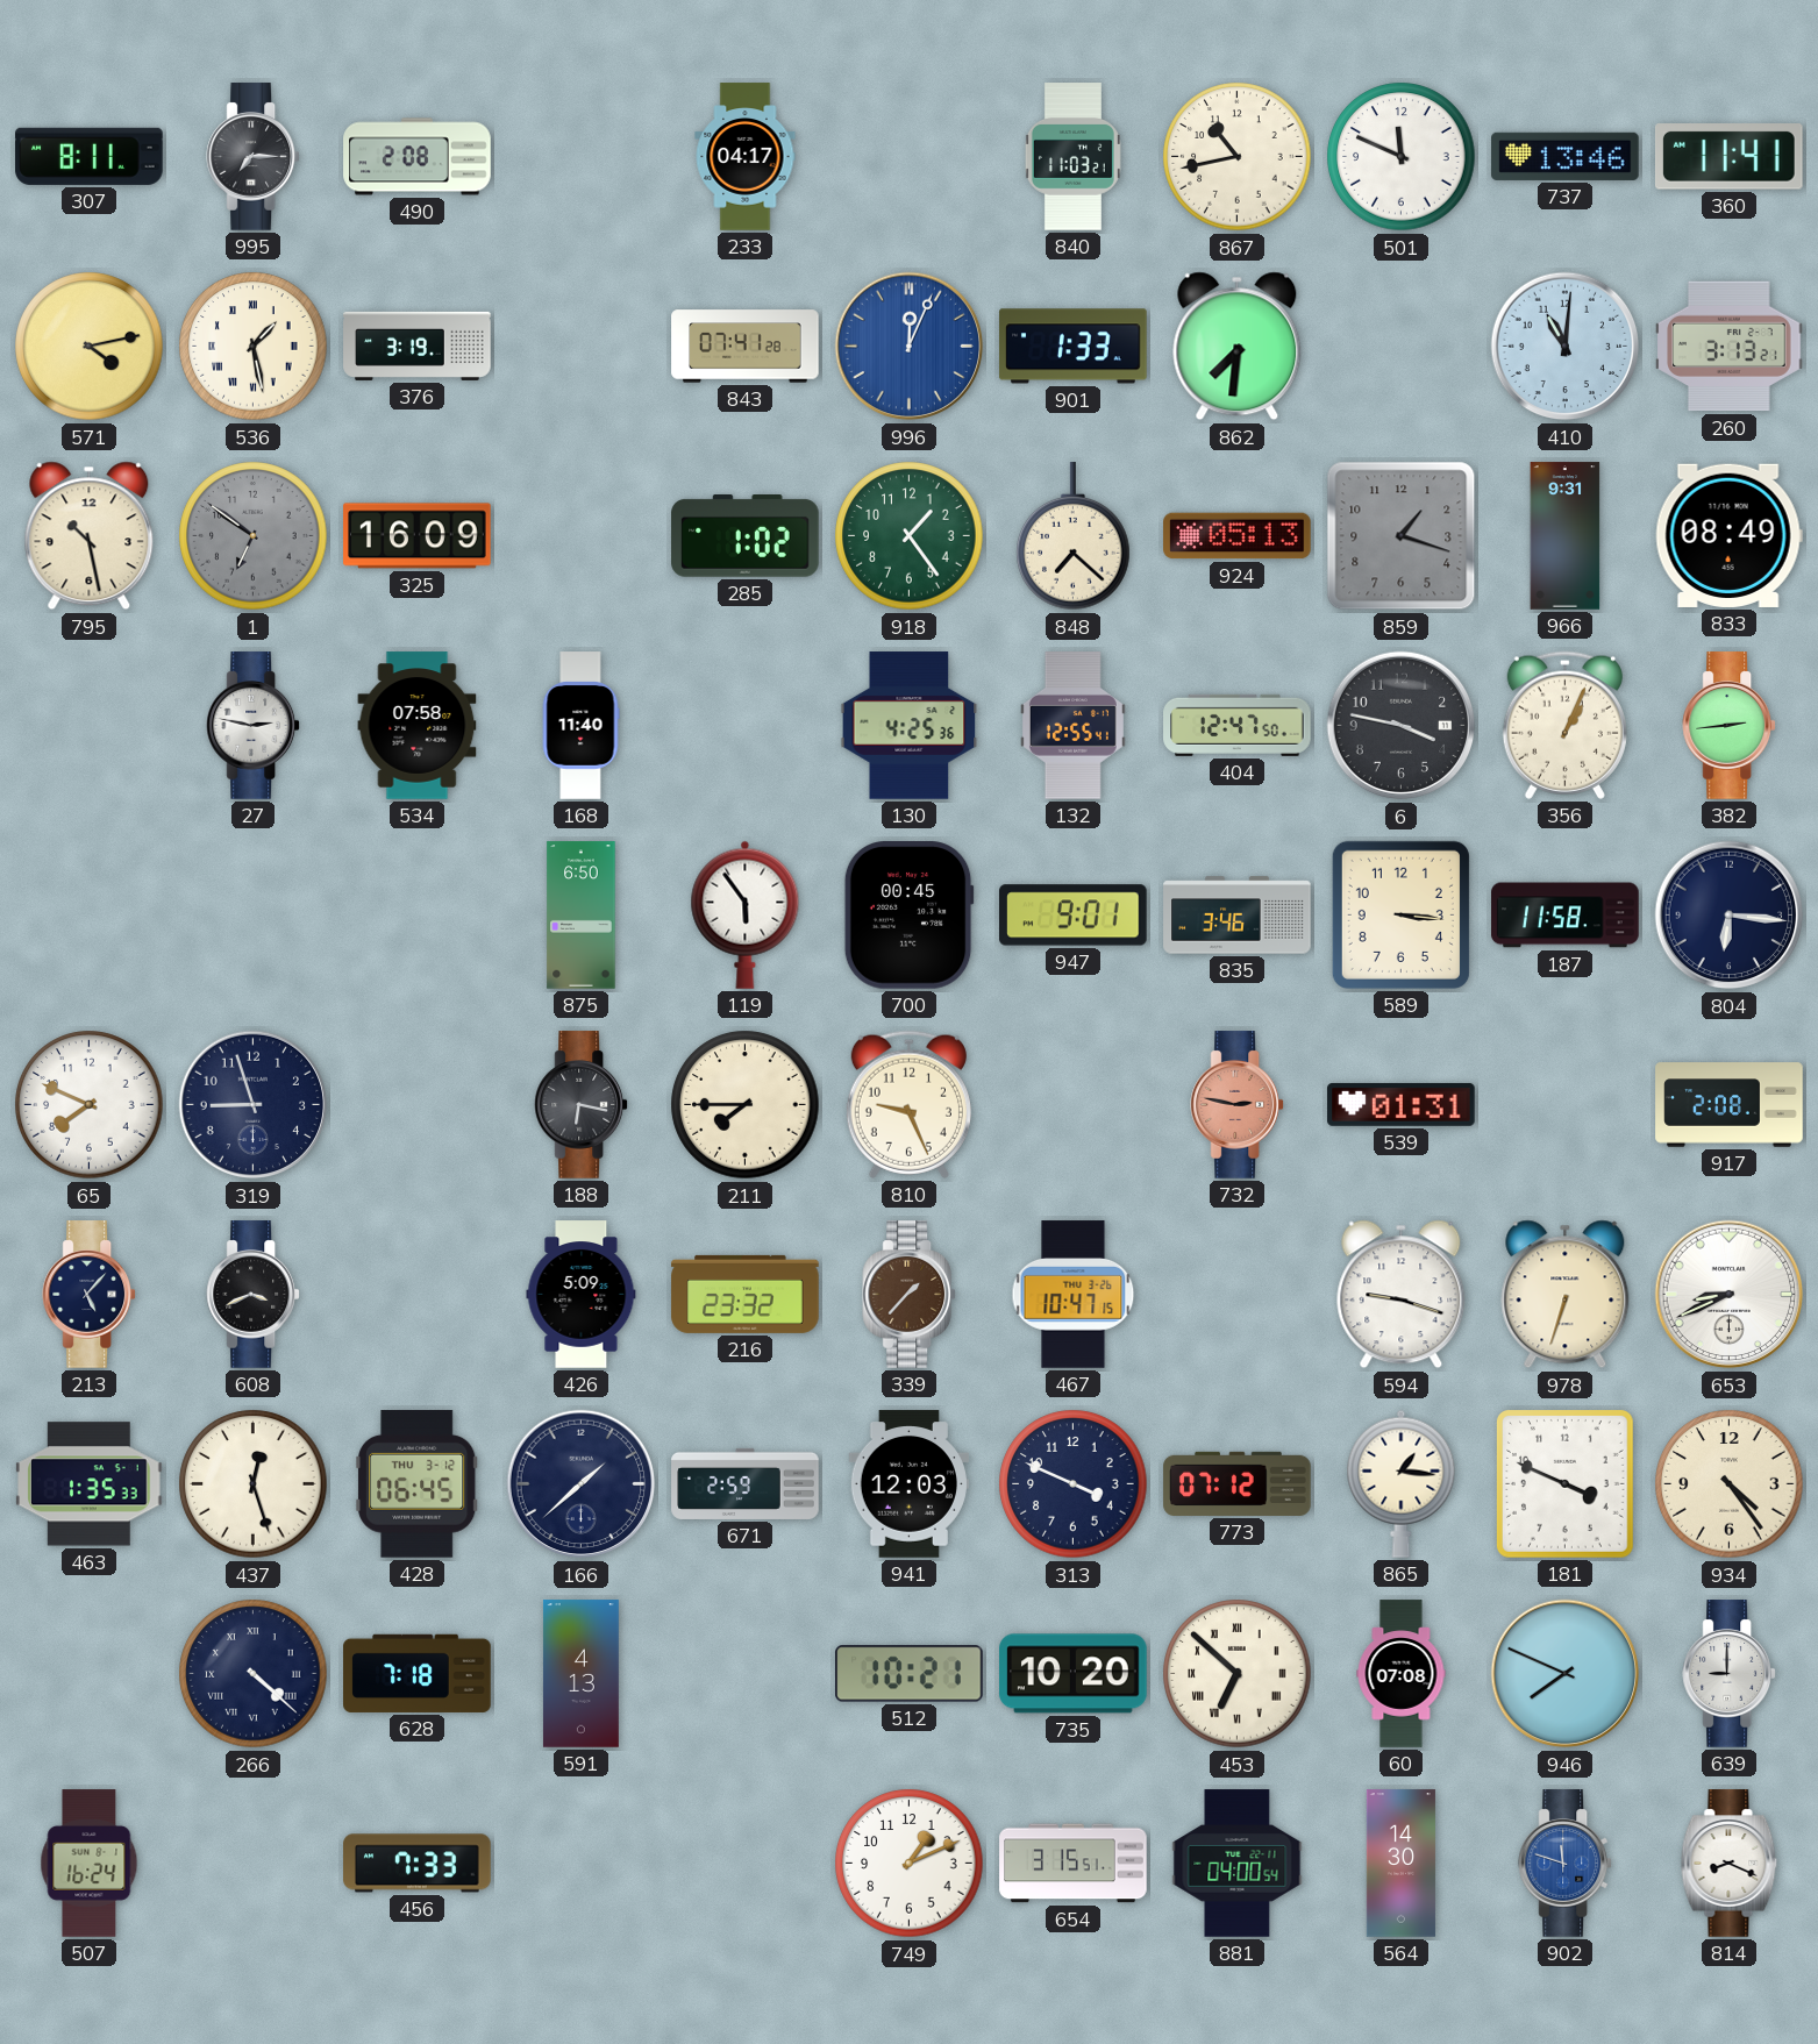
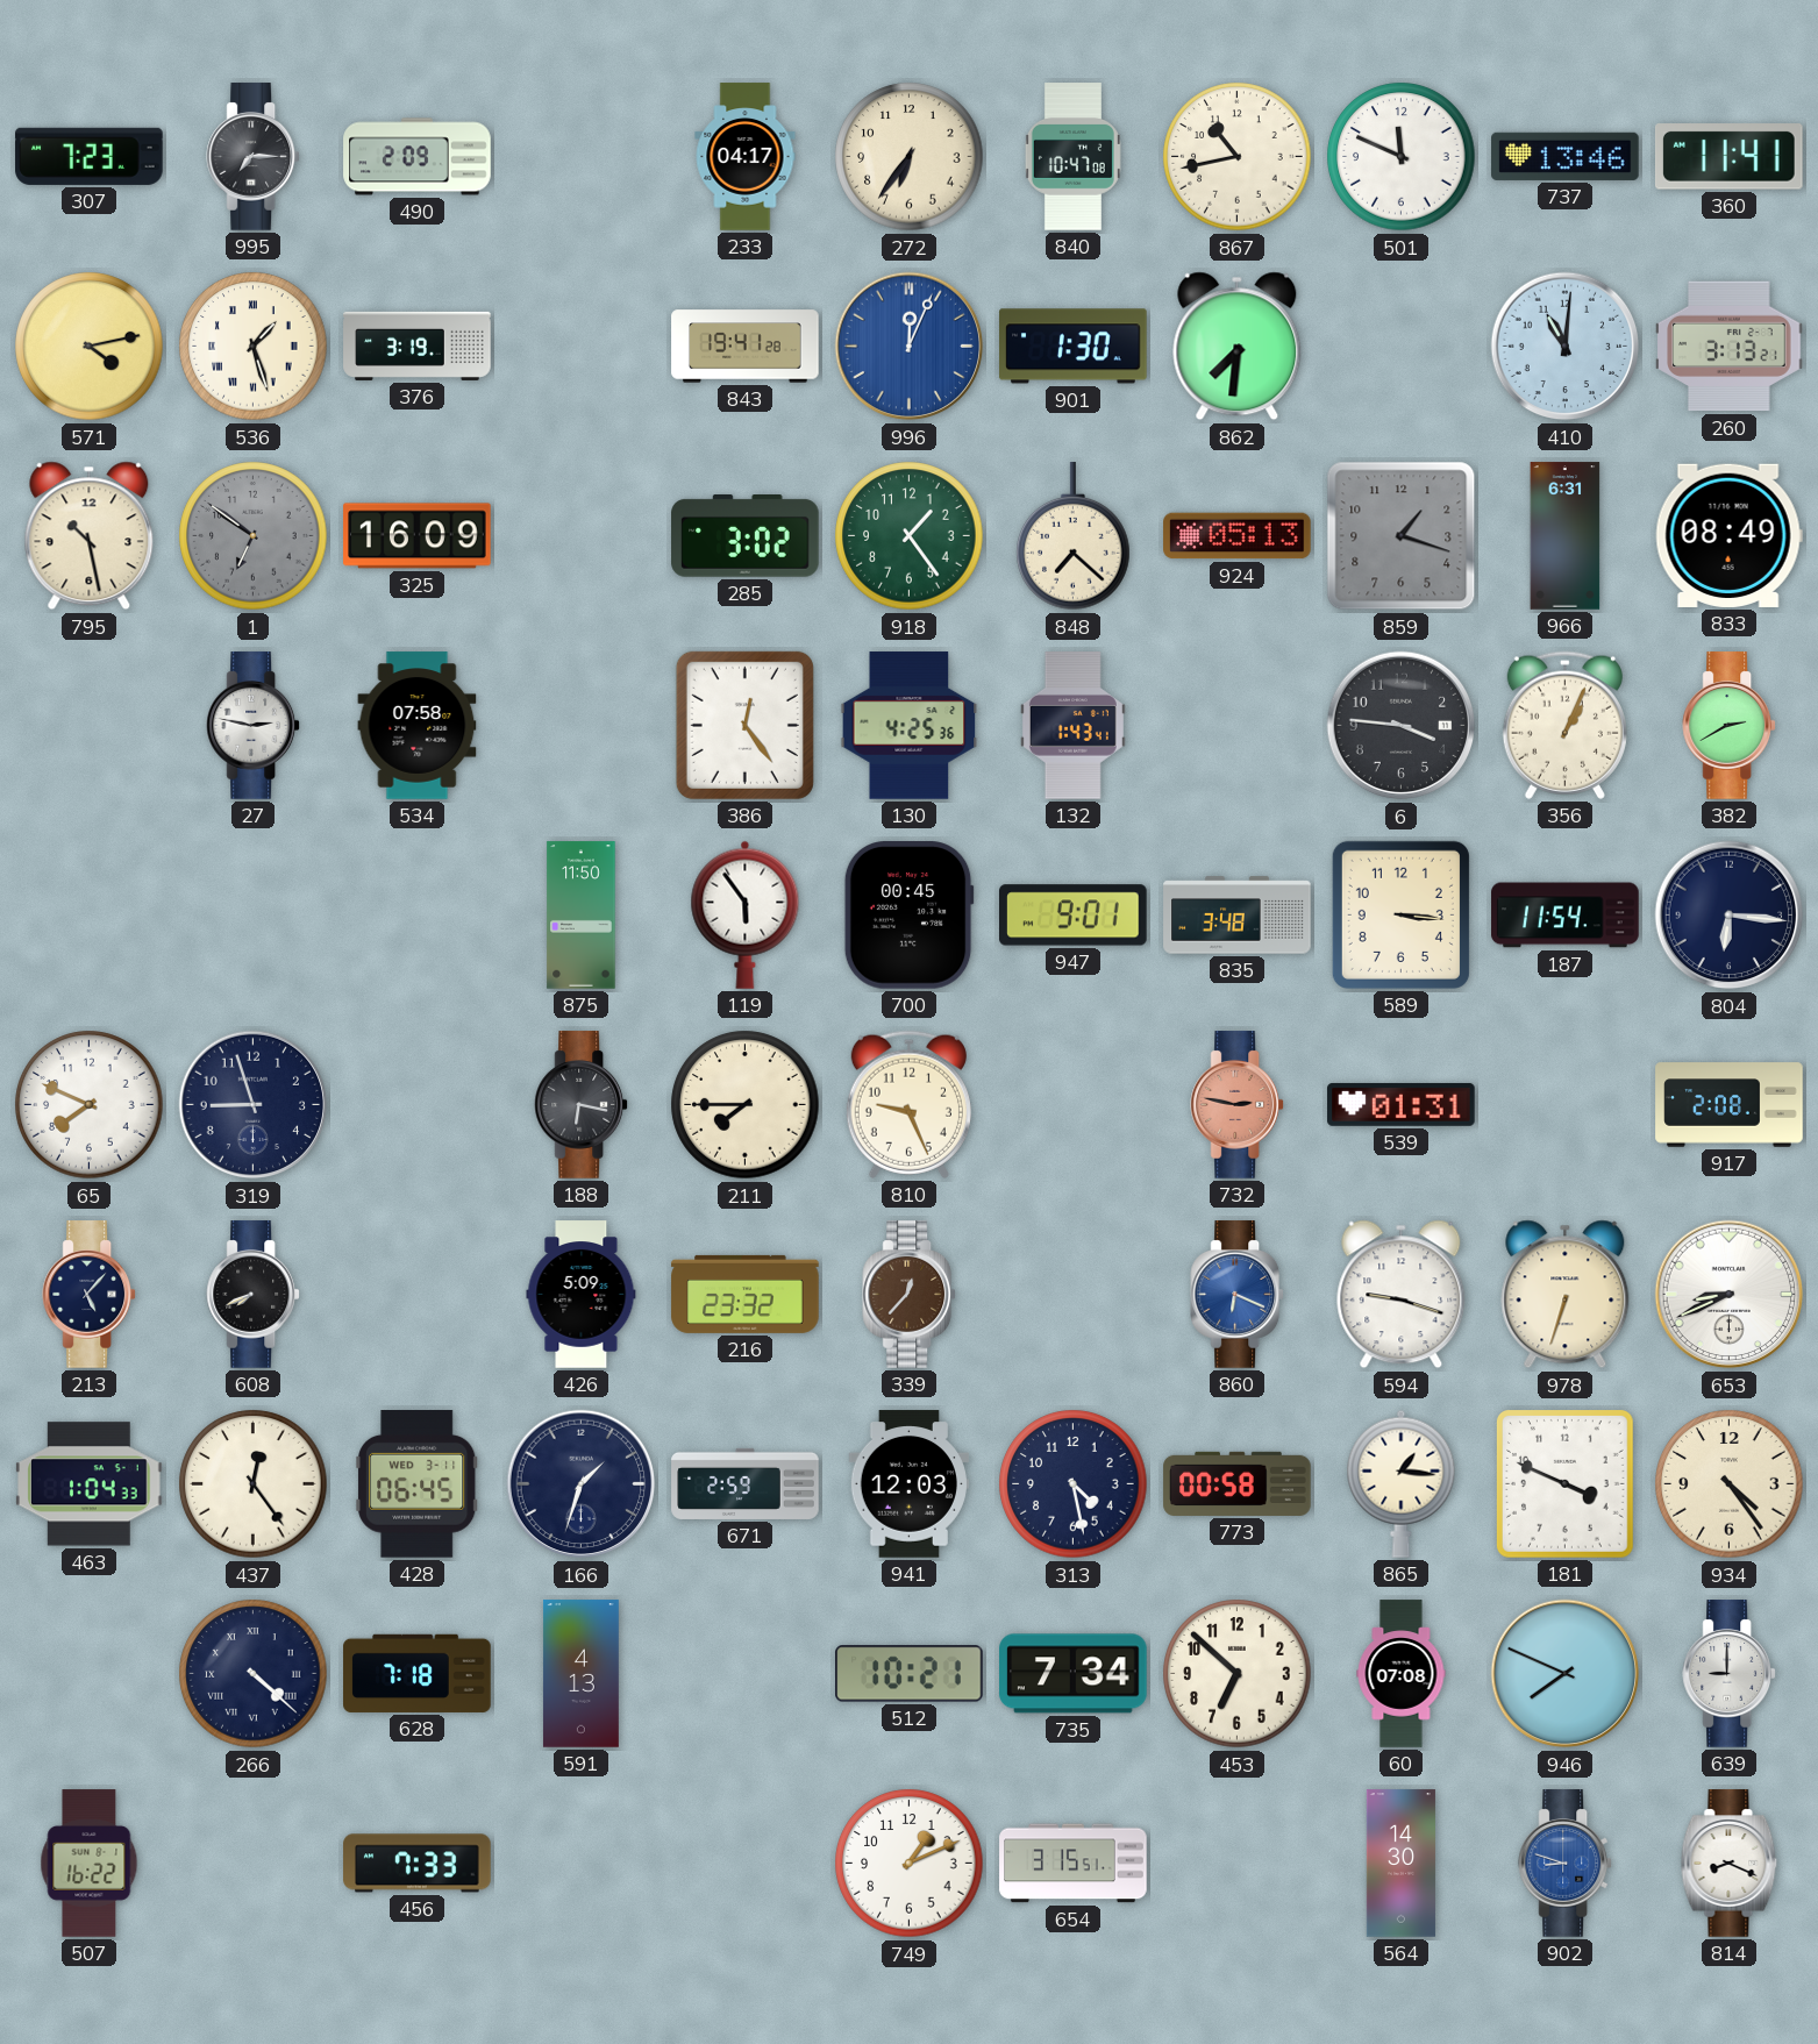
307: 8:11 -> 7:23
490: 2:08 -> 2:09
272: none -> 6:36
840: 11:03 -> 10:47
536: 1:28 -> 1:27
843: 07:41 -> 19:41
901: 1:33 -> 1:30
285: 1:02 -> 3:02
966: 9:31 -> 6:31
168: 11:40 -> none
386: none -> 12:24
132: 12:55 -> 1:43
404: 12:47 -> none
6: 3:47 -> 3:46
382: 2:44 -> 2:40
875: 6:50 -> 11:50
835: 3:46 -> 3:48
187: 11:58 -> 11:54
608: 3:41 -> 7:41
339: 1:37 -> 12:37
467: 10:47 -> none
860: none -> 6:19
463: 1:35 -> 1:04
437: 12:27 -> 12:24
428 date: THU 3-12 -> WED 3-11
166: 1:38 -> 1:33
313: 3:49 -> 4:28
773: 07:12 -> 00:58
735: 10:20 -> 7:34
453 numerals: Roman -> Arabic
507: 16:24 -> 16:22
881: 04:00 -> none
902: 11:48 -> 8:48
